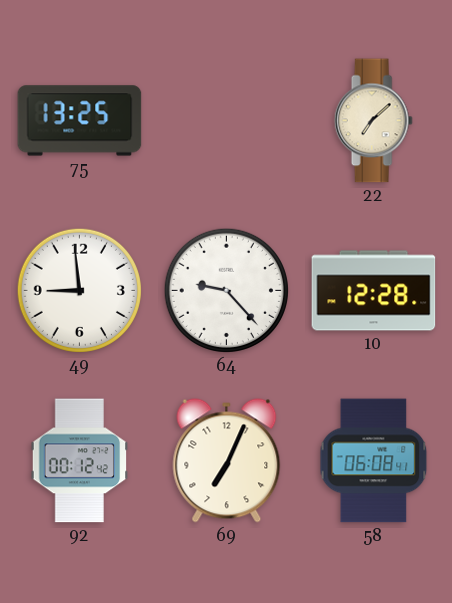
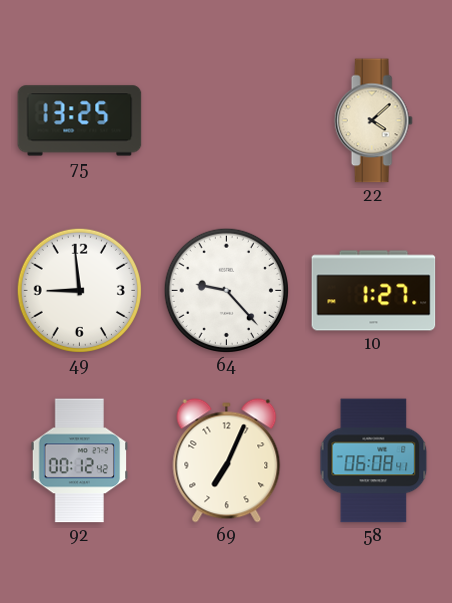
22: 7:08 -> 4:08
10: 12:28 -> 1:27
